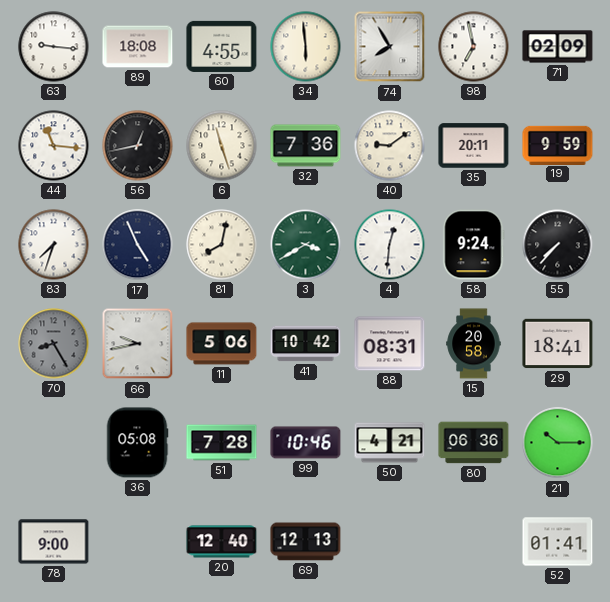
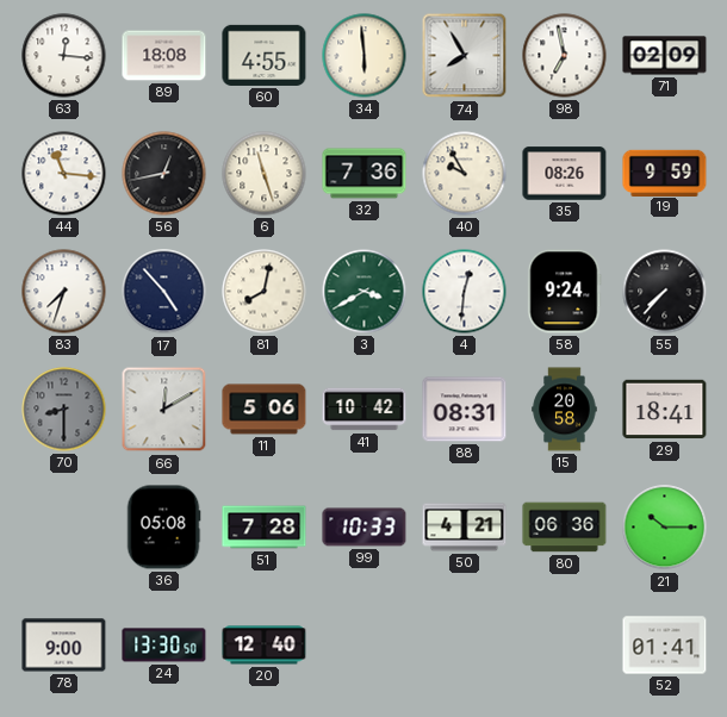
63: 9:16 -> 12:16
40: 9:09 -> 9:55
35: 20:11 -> 08:26
17: 4:56 -> 4:53
70: 8:25 -> 8:30
66: 9:43 -> 12:10
99: 10:46 -> 10:33
24: none -> 13:30
69: 12:13 -> none
